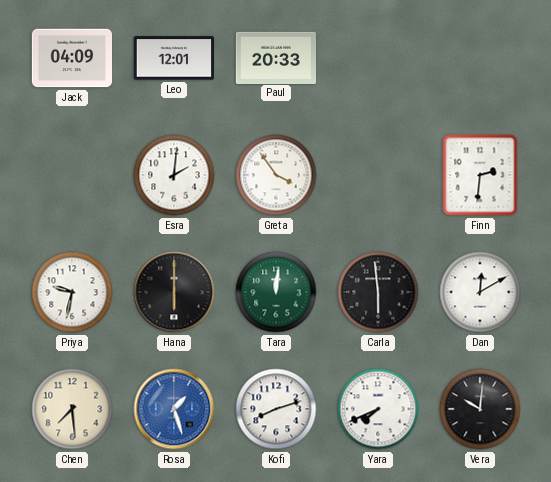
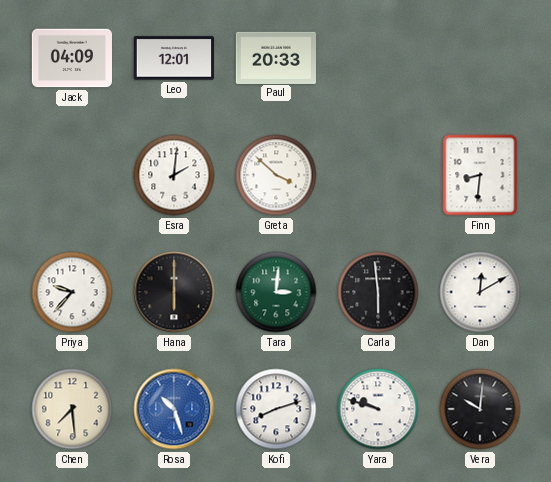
Greta: 3:54 -> 3:52
Finn: 2:31 -> 8:31
Priya: 9:32 -> 9:37
Tara: 12:01 -> 3:01
Rosa: 1:27 -> 10:27
Yara: 7:41 -> 9:48
